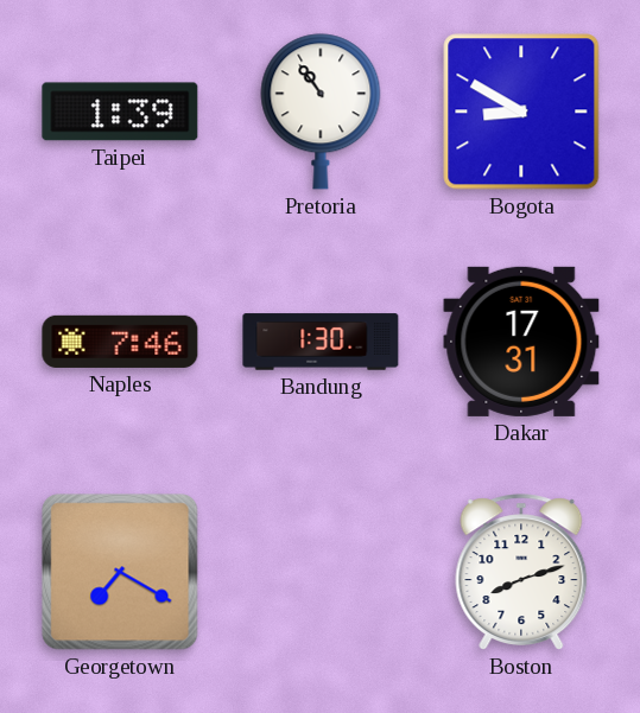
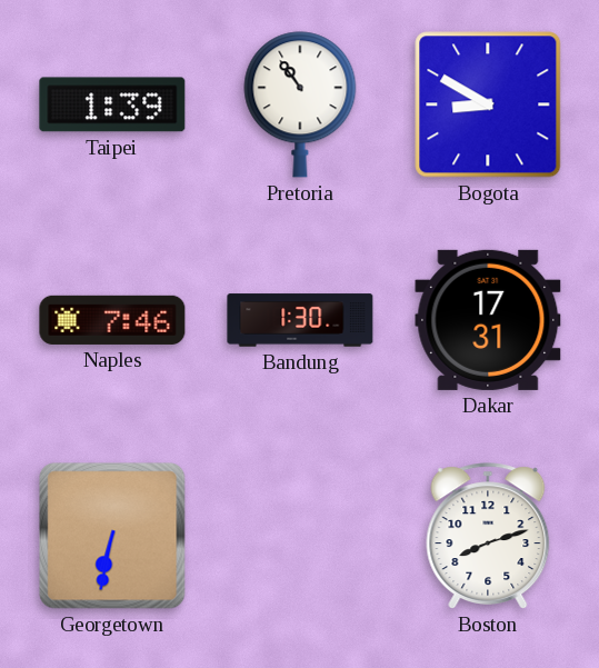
Georgetown: 7:20 -> 6:32
